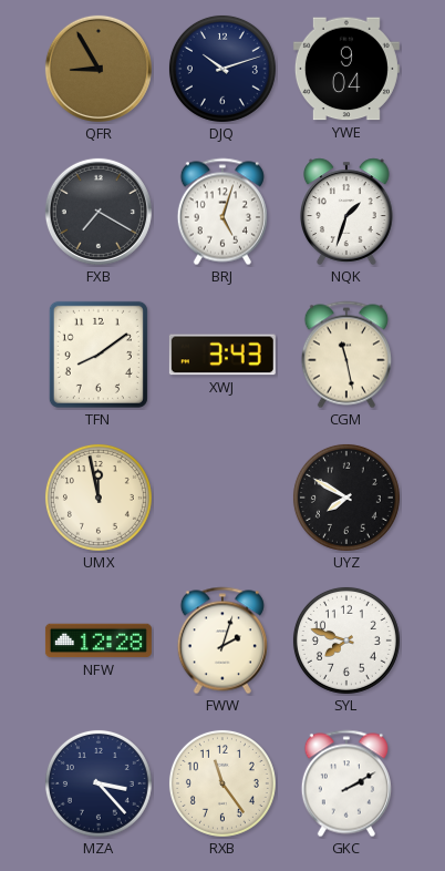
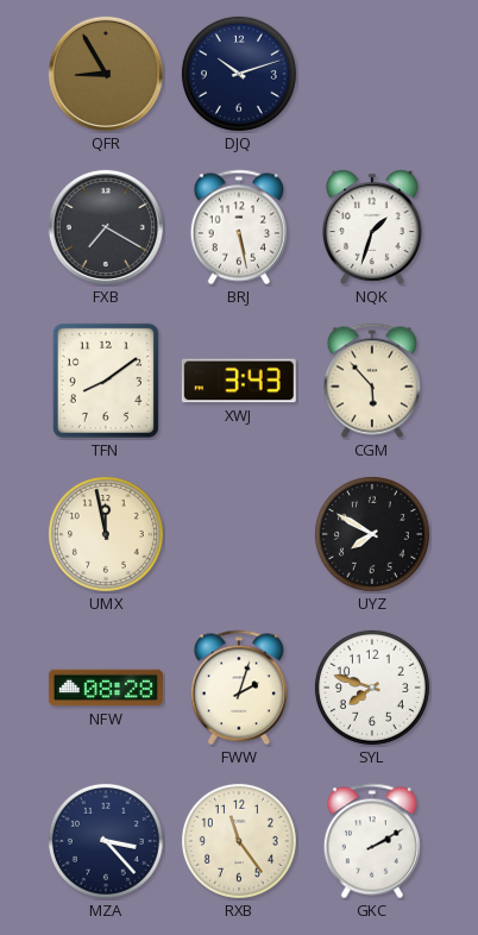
YWE: 9:04 -> none
BRJ: 5:03 -> 5:28
CGM: 11:28 -> 5:53
NFW: 12:28 -> 08:28
